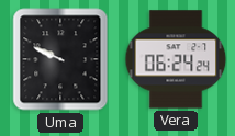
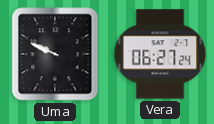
Vera: 06:24 -> 06:27
